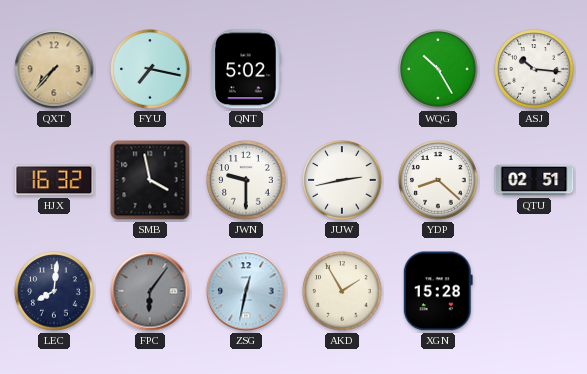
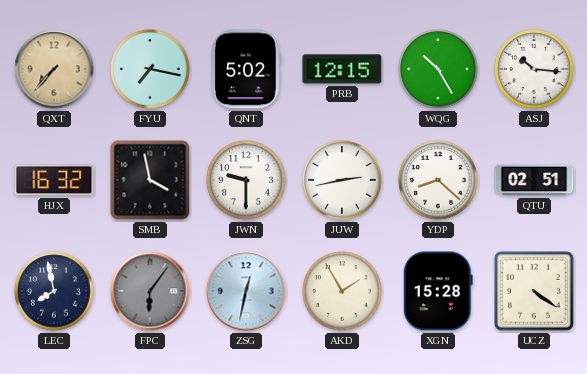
PRB: none -> 12:15
LEC: 8:01 -> 7:58
UCZ: none -> 4:21
